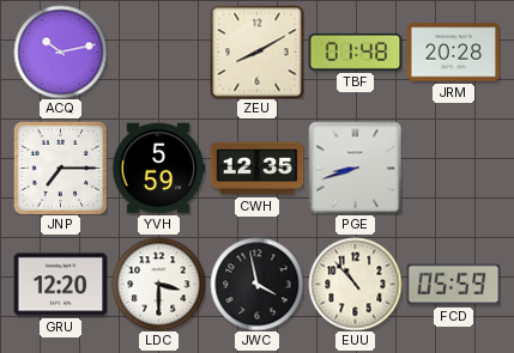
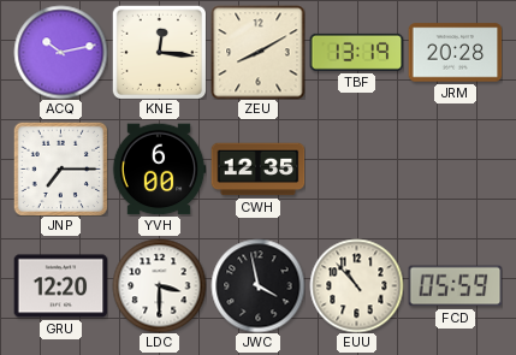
KNE: none -> 12:16
TBF: 01:48 -> 13:19
YVH: 5:59 -> 6:00
PGE: 8:42 -> none
